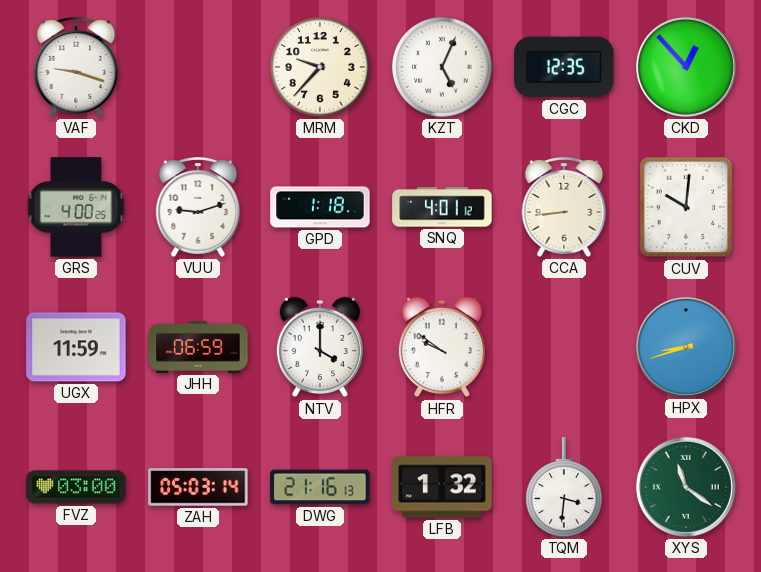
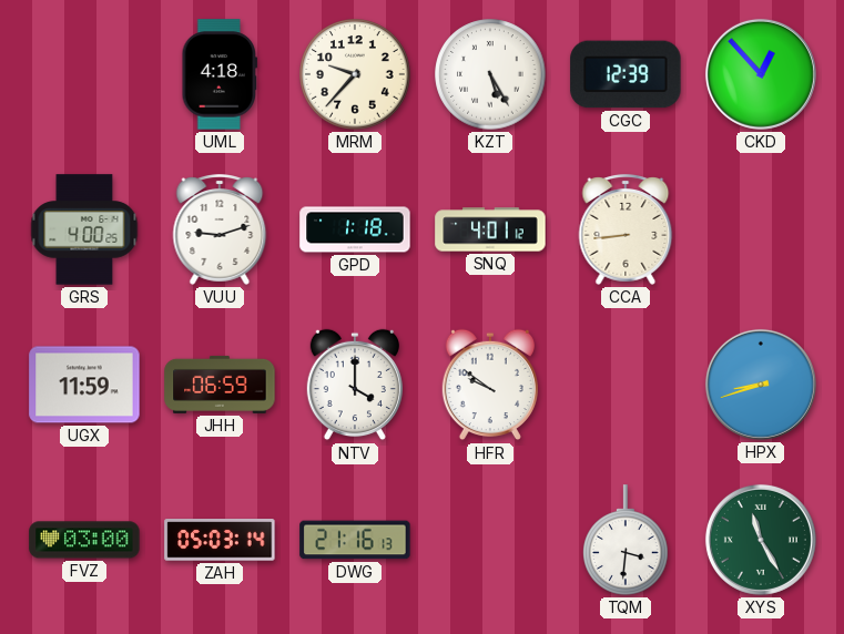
VAF: 9:18 -> none
UML: none -> 4:18
KZT: 5:04 -> 5:25
CGC: 12:35 -> 12:39
CUV: 10:01 -> none
LFB: 1:32 -> none
XYS: 11:21 -> 11:25
